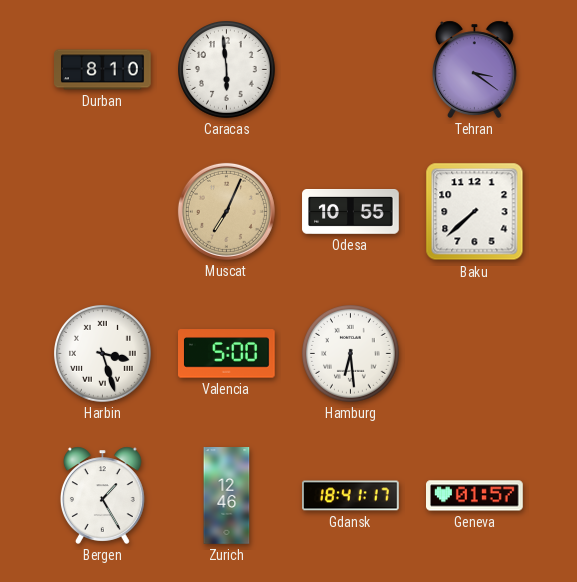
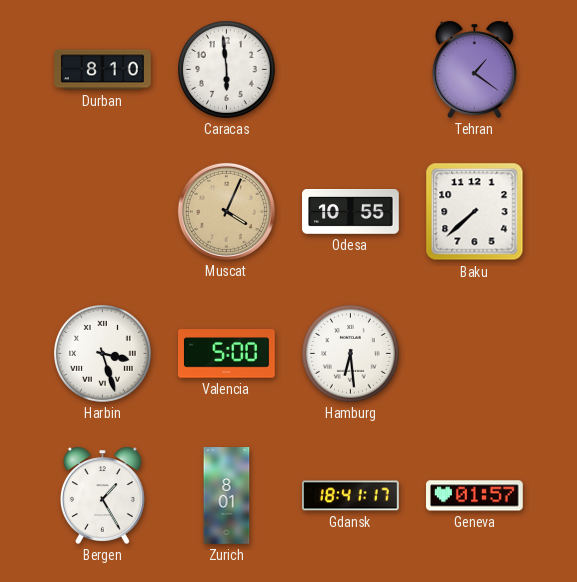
Tehran: 3:21 -> 1:21
Muscat: 7:04 -> 4:04
Zurich: 12:46 -> 8:01
